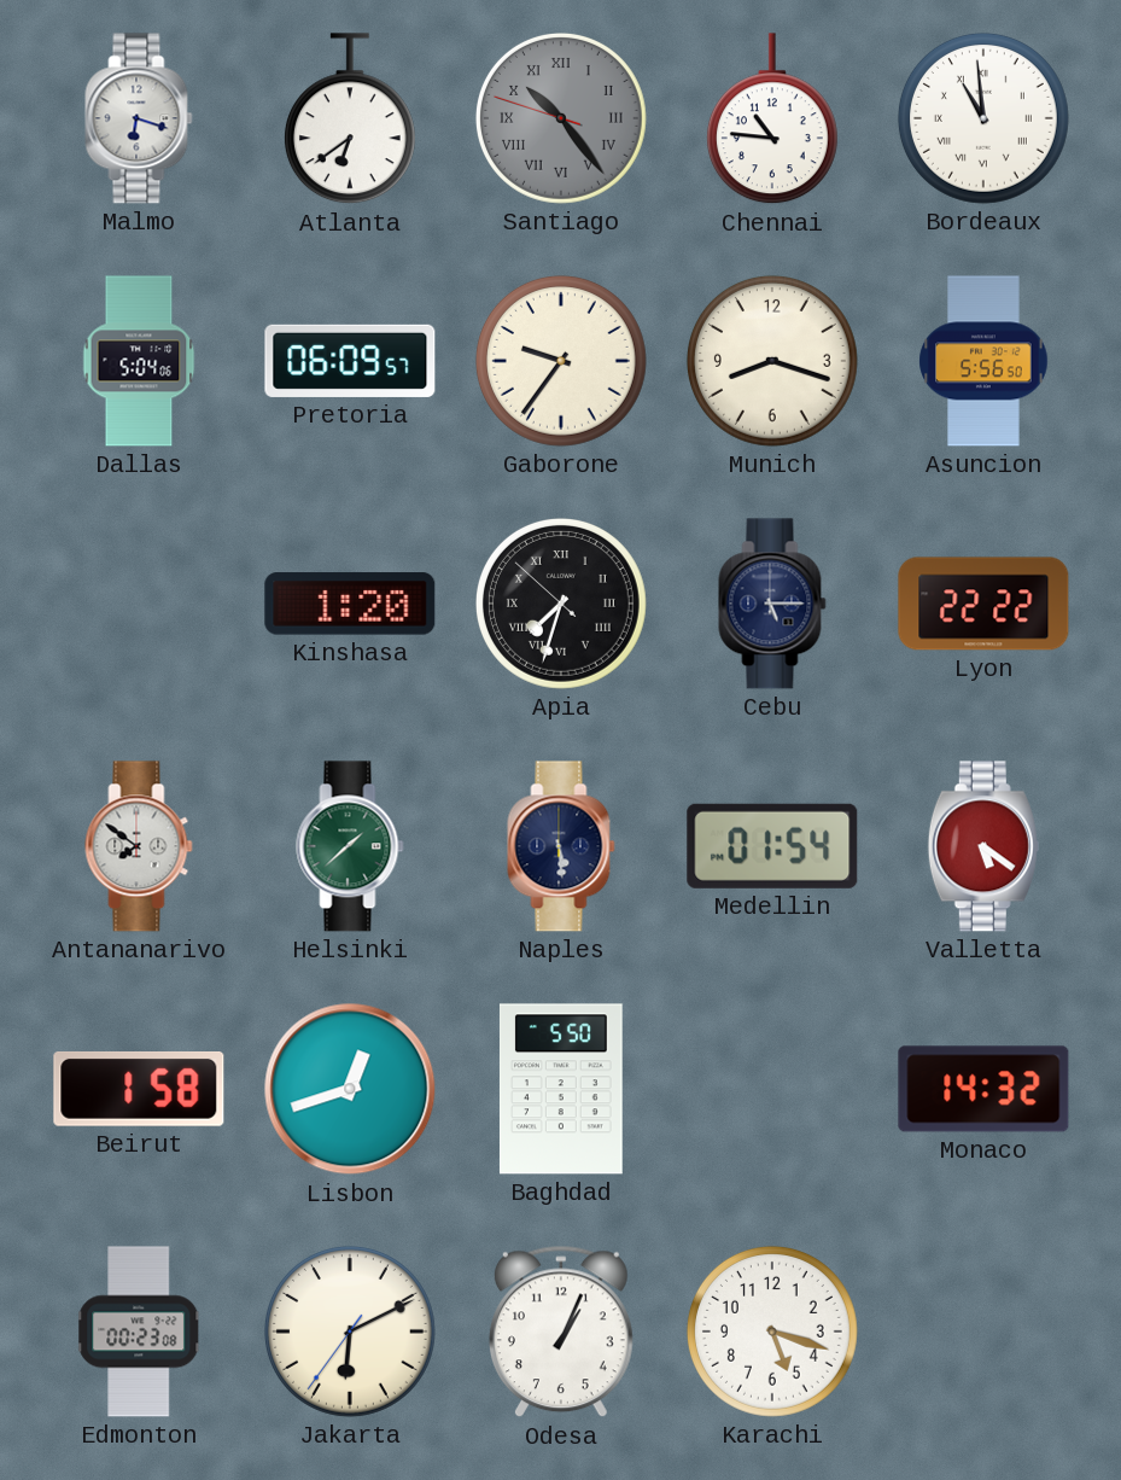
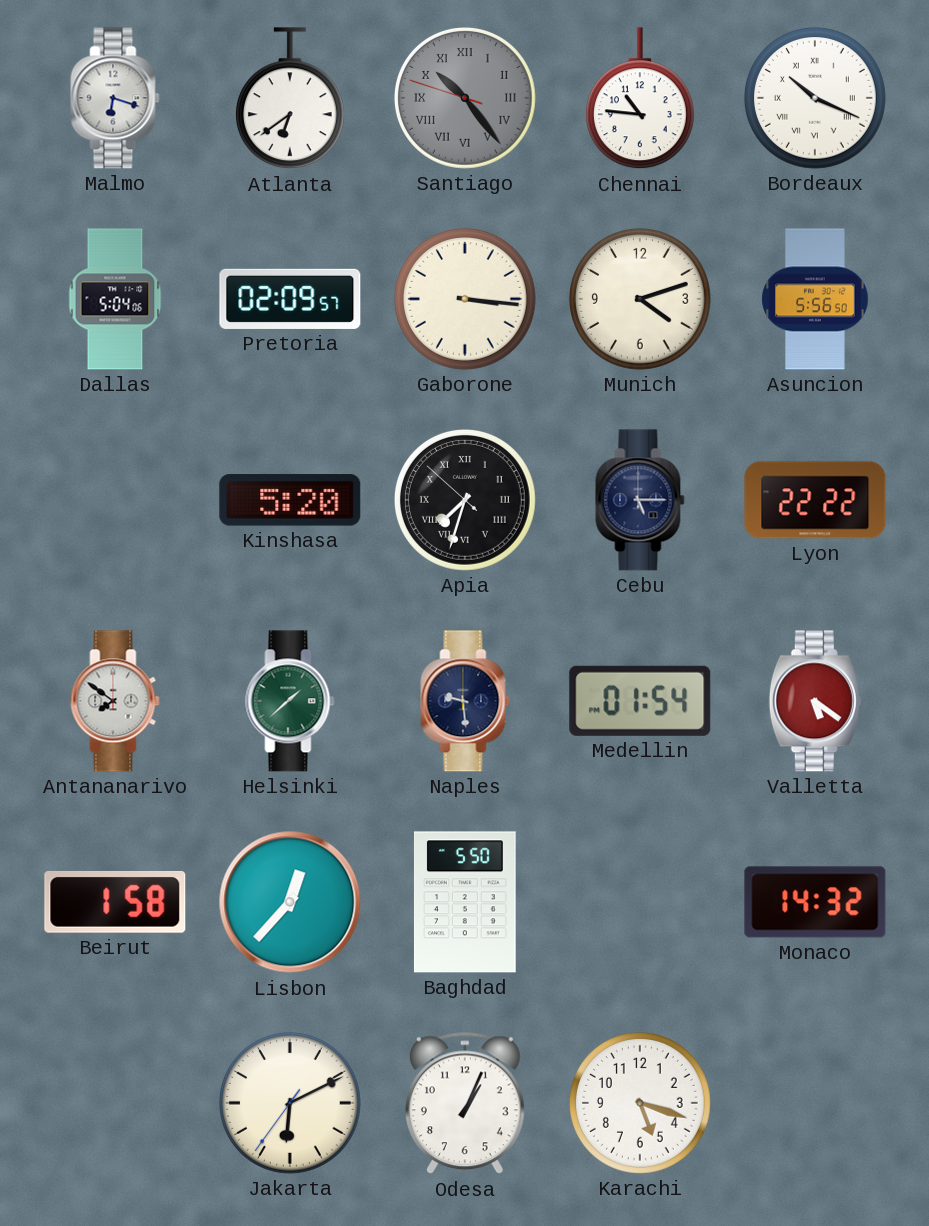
Bordeaux: 10:59 -> 10:19
Pretoria: 06:09 -> 02:09
Gaborone: 9:36 -> 3:16
Munich: 8:18 -> 4:12
Kinshasa: 1:20 -> 5:20
Naples: 5:29 -> 9:29
Lisbon: 12:42 -> 12:37
Edmonton: 00:23 -> none
